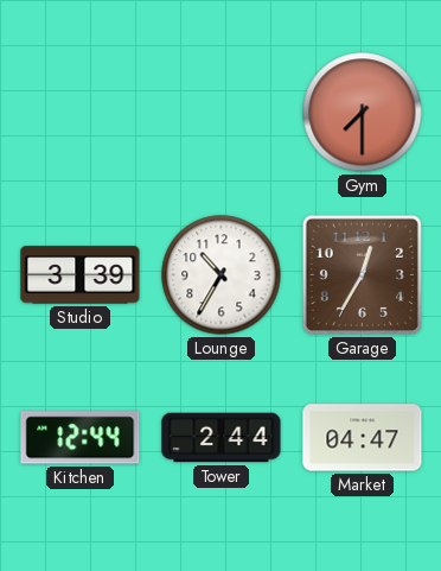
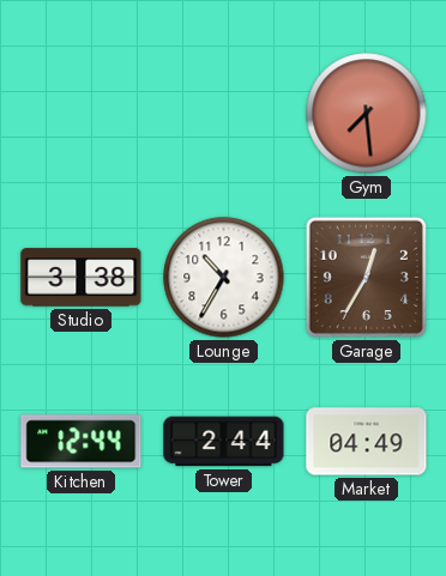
Gym: 7:30 -> 7:29
Studio: 3:39 -> 3:38
Market: 04:47 -> 04:49
